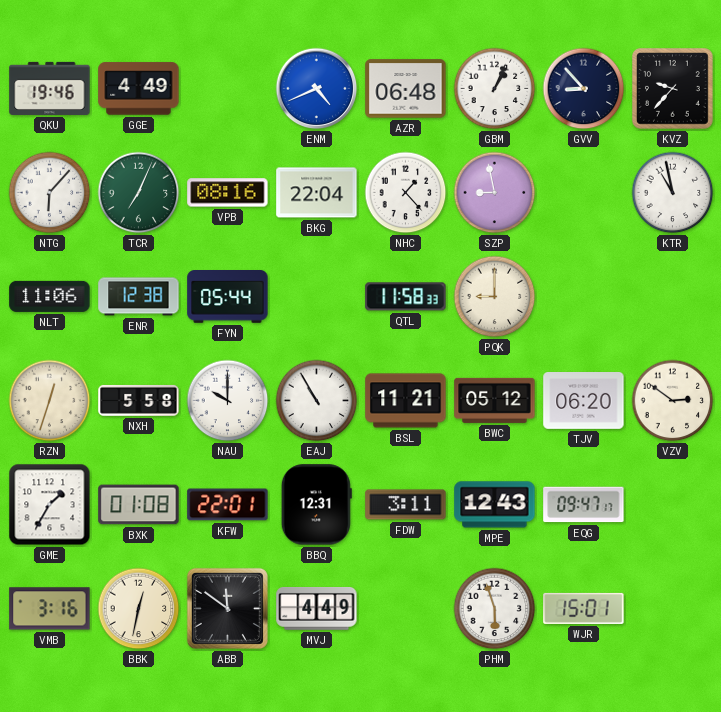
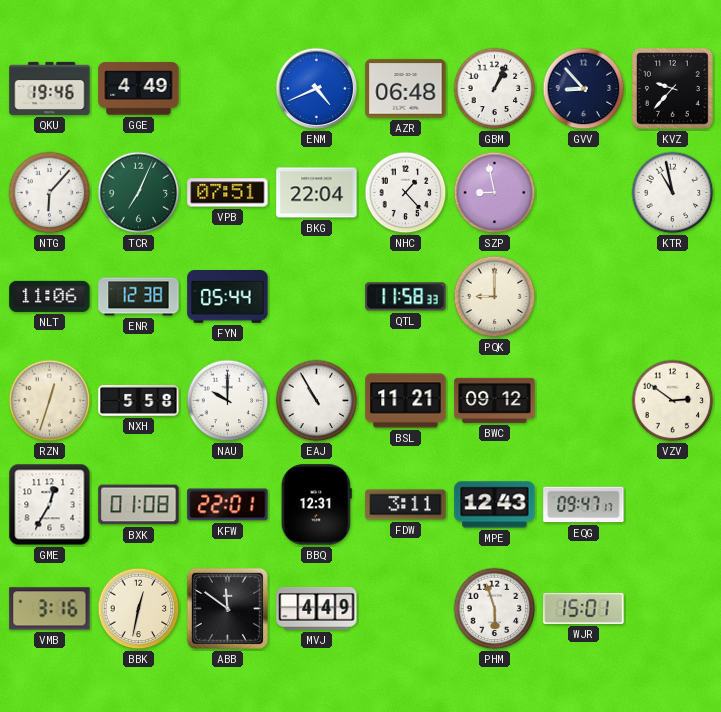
VPB: 08:16 -> 07:51
BWC: 05:12 -> 09:12
TJV: 06:20 -> none
GME: 1:35 -> 12:35
